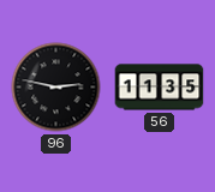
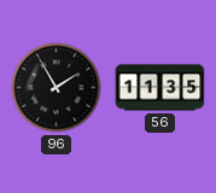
96: 2:47 -> 1:55
